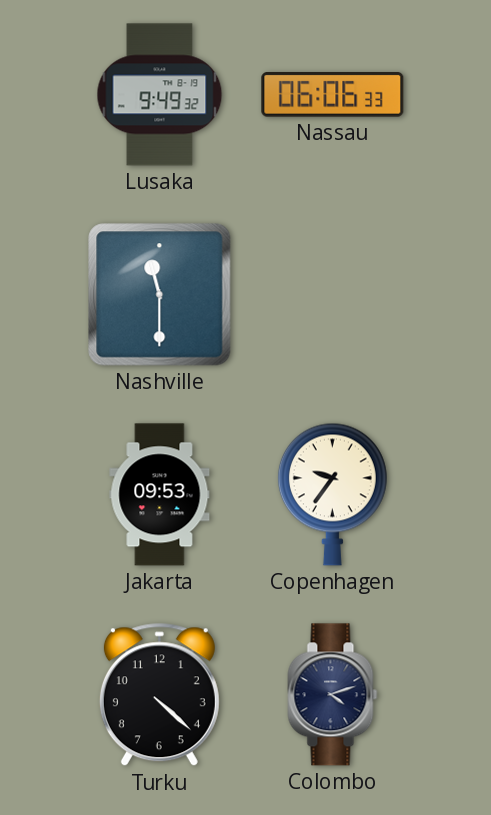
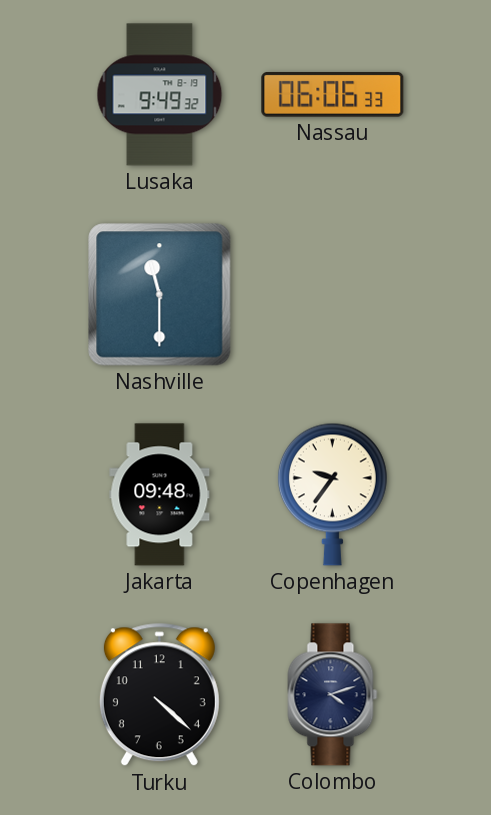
Jakarta: 09:53 -> 09:48
